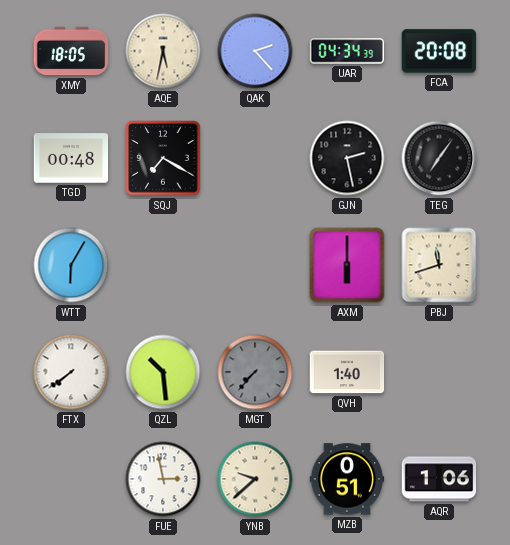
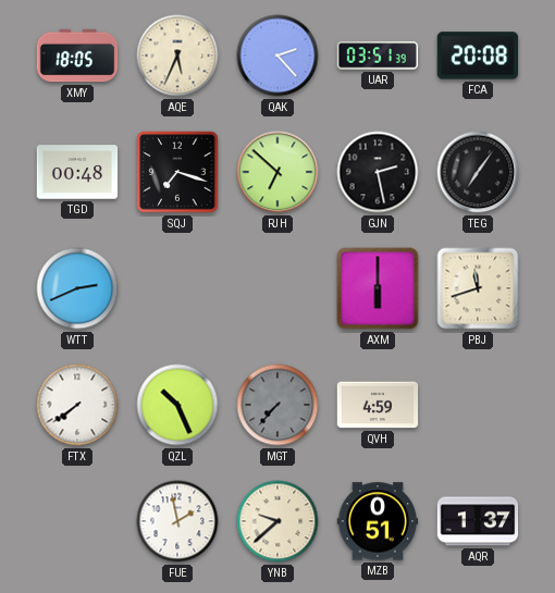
AQE: 5:32 -> 5:34
UAR: 04:34 -> 03:51
SQJ: 7:20 -> 7:18
RJH: none -> 6:52
WTT: 6:05 -> 2:41
QZL: 10:29 -> 10:26
QVH: 1:40 -> 4:59
FUE: 2:58 -> 1:58
AQR: 1:06 -> 1:37
